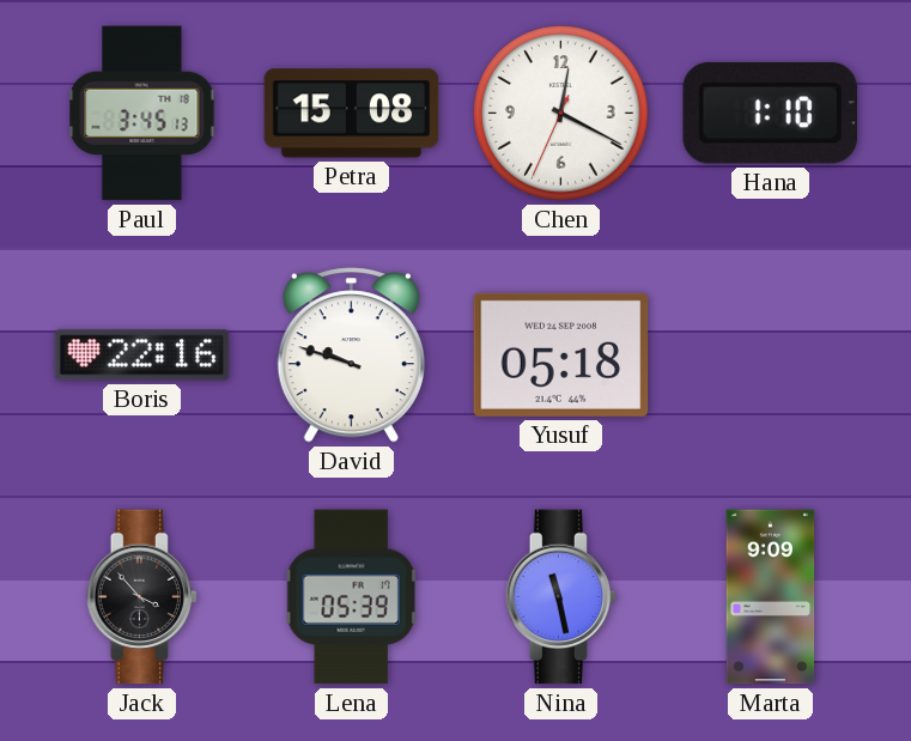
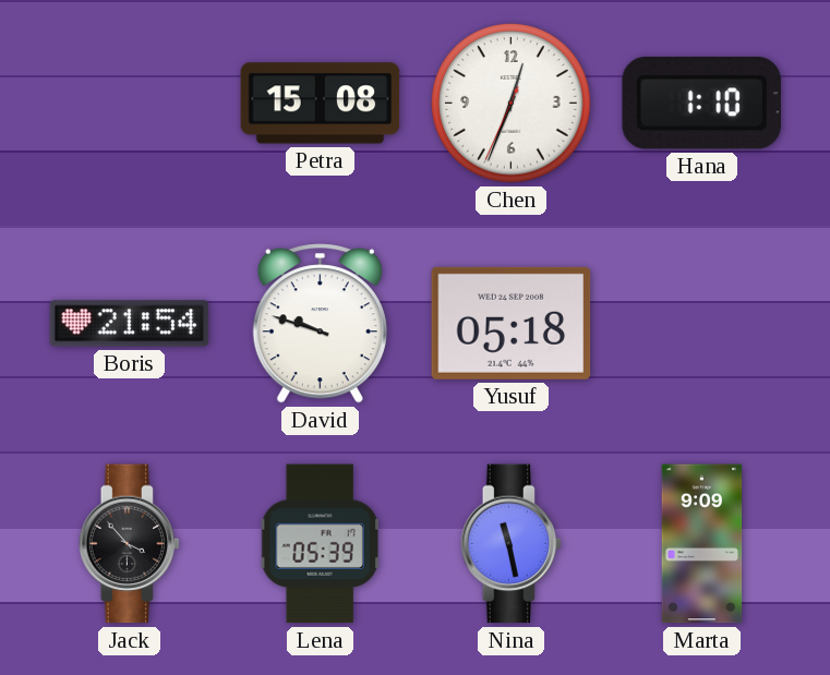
Paul: 3:45 -> none
Chen: 12:19 -> 12:33
Boris: 22:16 -> 21:54
